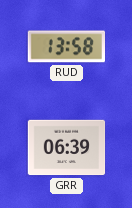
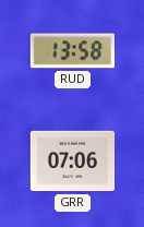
GRR: 06:39 -> 07:06
